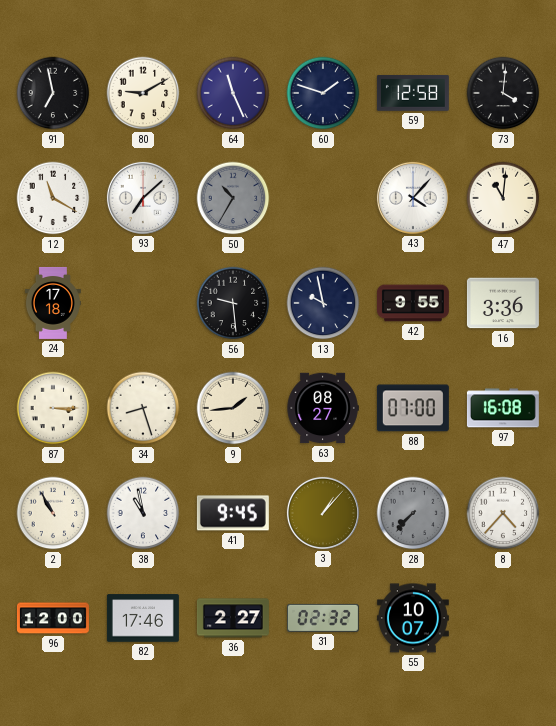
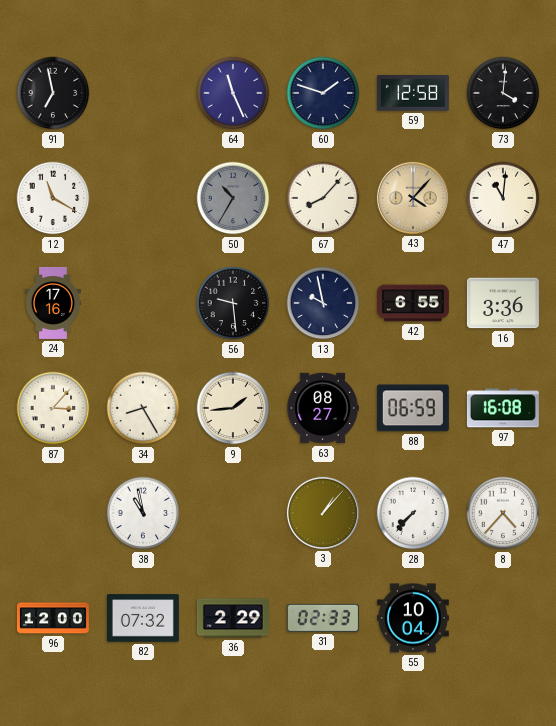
80: 9:10 -> none
93: 7:08 -> none
67: none -> 8:07
43 dial: white -> champagne
24: 17:18 -> 17:16
42: 9:55 -> 6:55
87: 3:15 -> 3:07
34: 8:27 -> 8:25
88: 07:00 -> 06:59
2: 10:55 -> none
41: 9:45 -> none
28 dial: grey -> white
82: 17:46 -> 07:32
36: 2:27 -> 2:29
31: 02:32 -> 02:33
55: 10:07 -> 10:04
